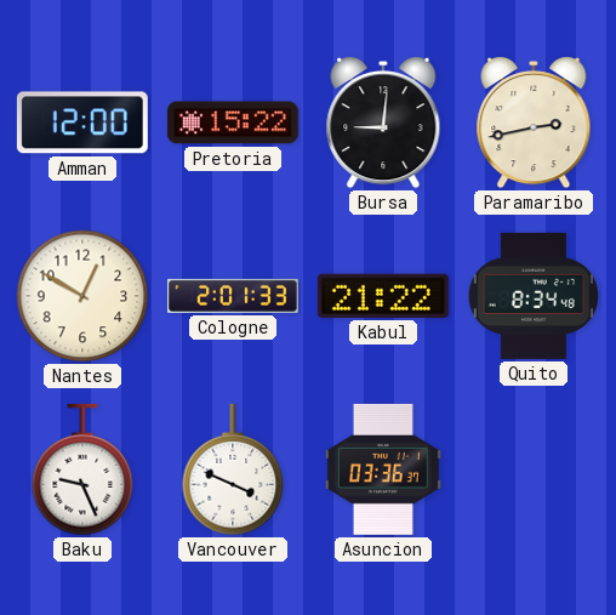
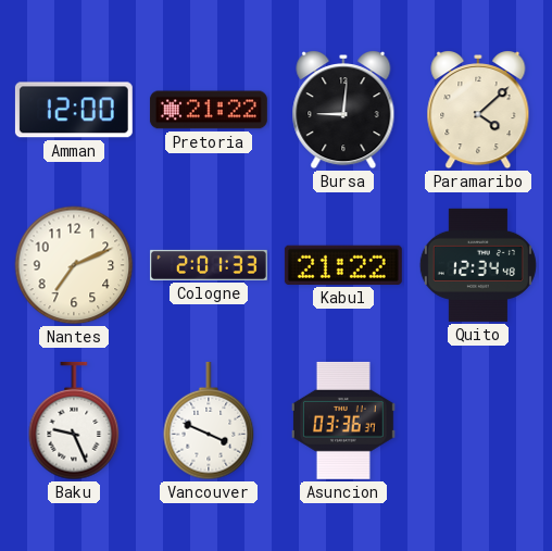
Pretoria: 15:22 -> 21:22
Paramaribo: 2:43 -> 4:08
Nantes: 12:50 -> 7:11
Quito: 8:34 -> 12:34
